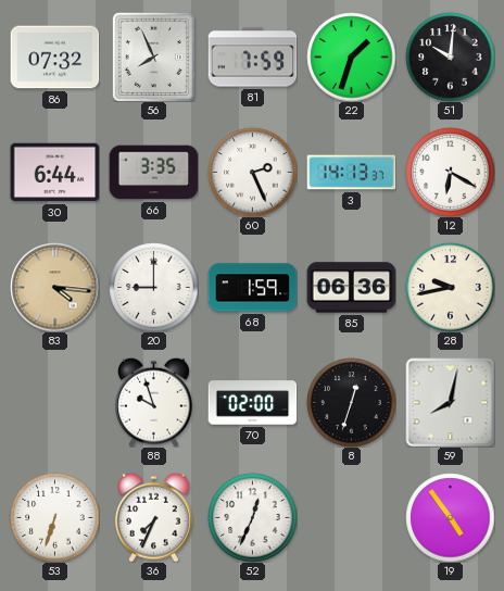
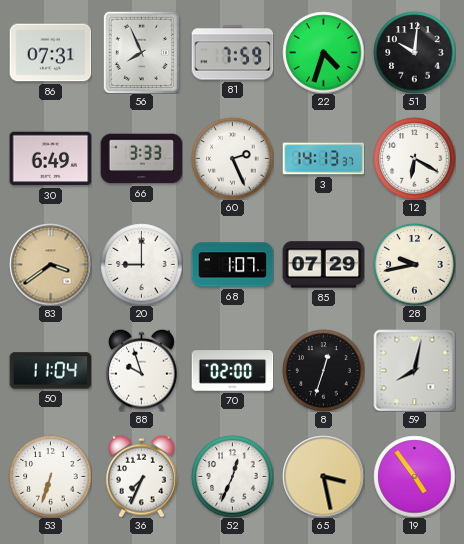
86: 07:32 -> 07:31
22: 1:33 -> 4:33
30: 6:44 -> 6:49
66: 3:35 -> 3:33
83: 4:16 -> 3:39
68: 1:59 -> 1:07
85: 06:36 -> 07:29
50: none -> 11:04
65: none -> 3:28
